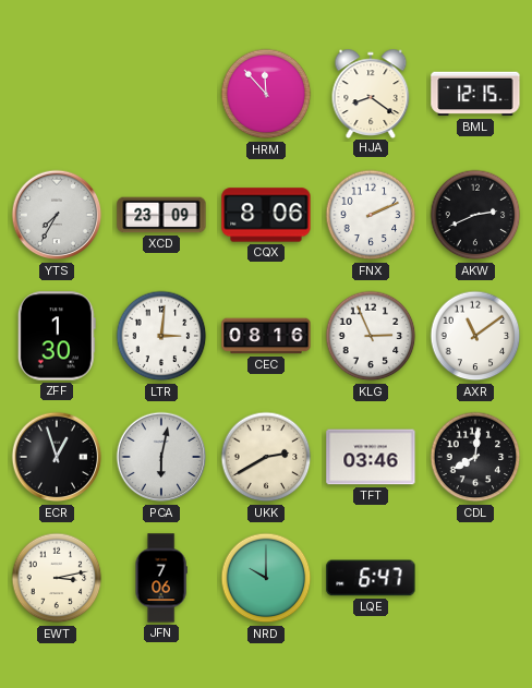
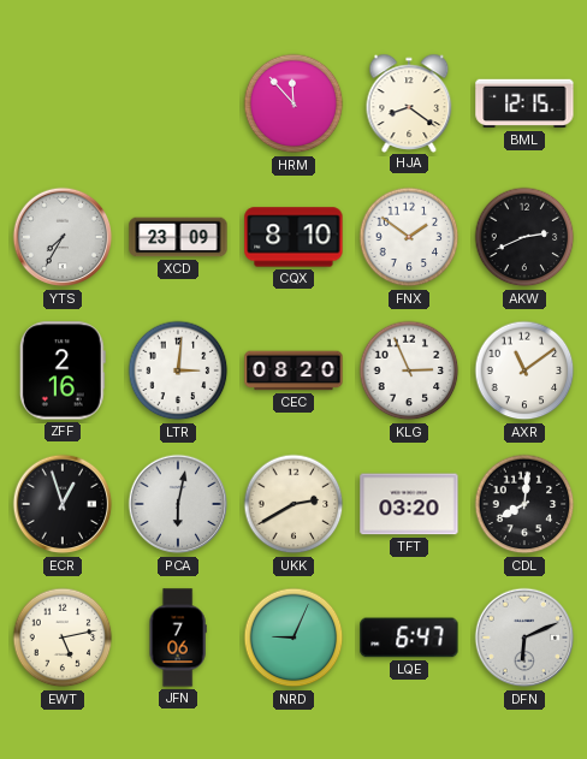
CQX: 8:06 -> 8:10
FNX: 2:11 -> 1:51
ZFF: 1:30 -> 2:16
CEC: 08:16 -> 08:20
TFT: 03:46 -> 03:20
EWT: 3:13 -> 5:13
NRD: 10:00 -> 9:04
DFN: none -> 6:11
